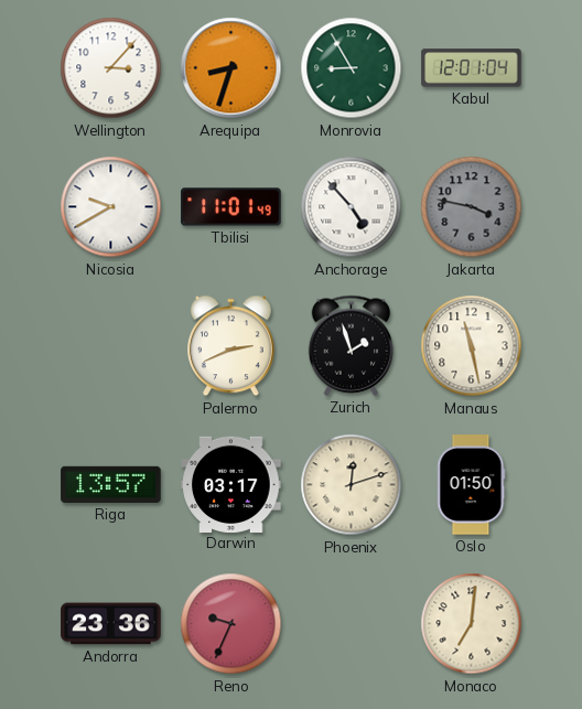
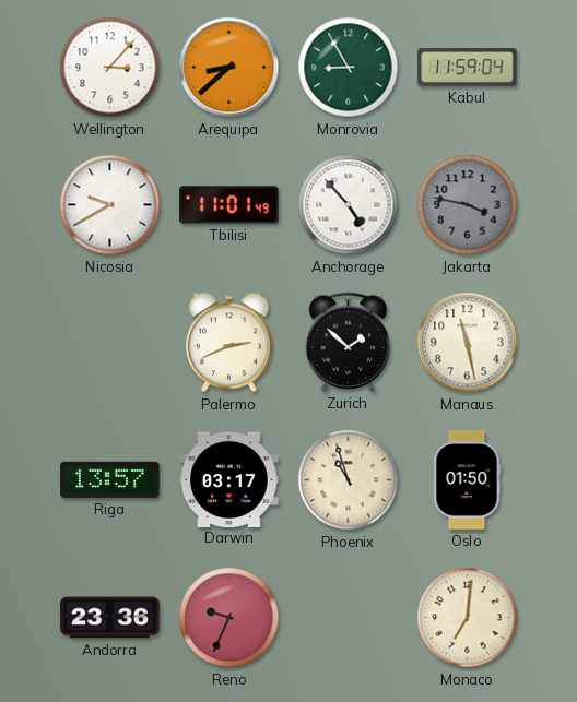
Arequipa: 8:33 -> 8:38
Kabul: 12:01 -> 11:59
Zurich: 1:57 -> 1:52
Phoenix: 12:12 -> 10:57
